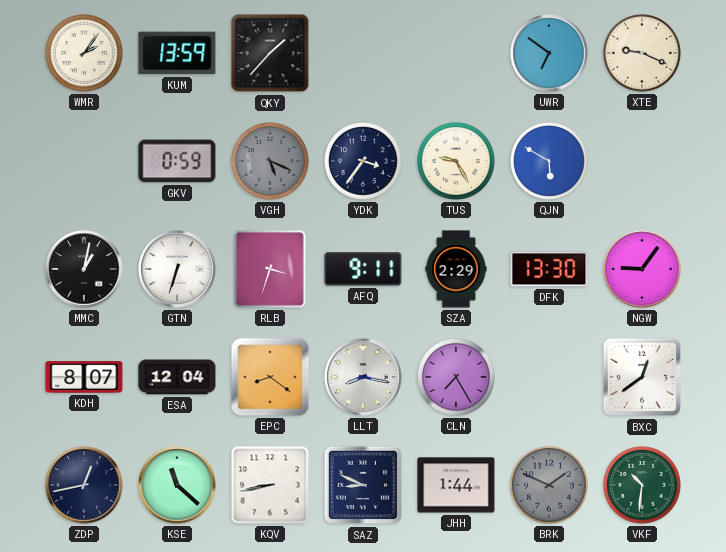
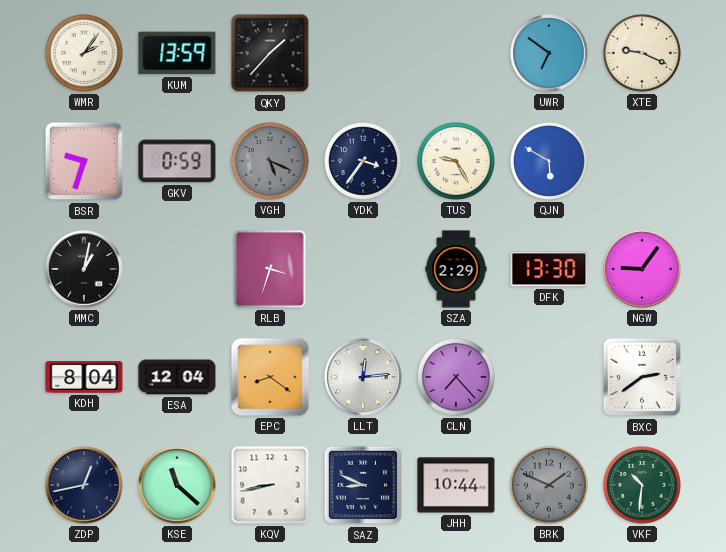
BSR: none -> 9:33
GTN: 6:33 -> none
AFQ: 9:11 -> none
KDH: 8:07 -> 8:04
LLT: 8:17 -> 12:14
CLN: 7:25 -> 7:23
BXC: 12:39 -> 2:39
JHH: 1:44 -> 10:44
